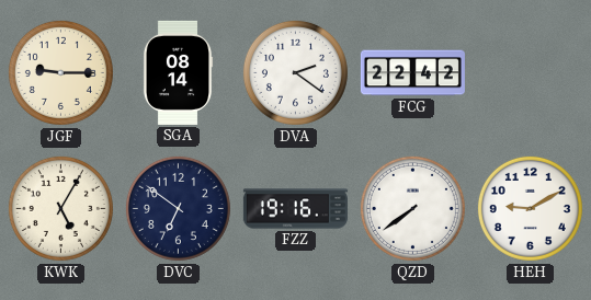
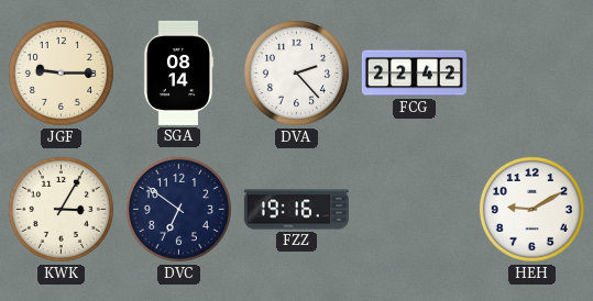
DVA: 2:21 -> 2:23
KWK: 5:05 -> 3:05
QZD: 7:39 -> none
